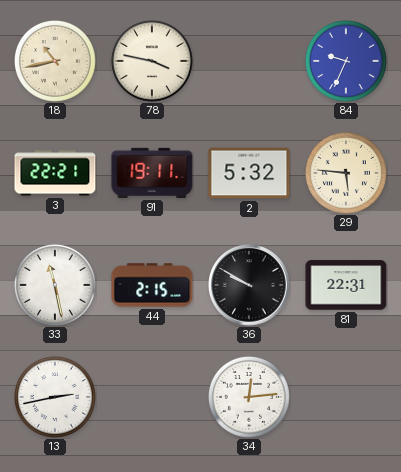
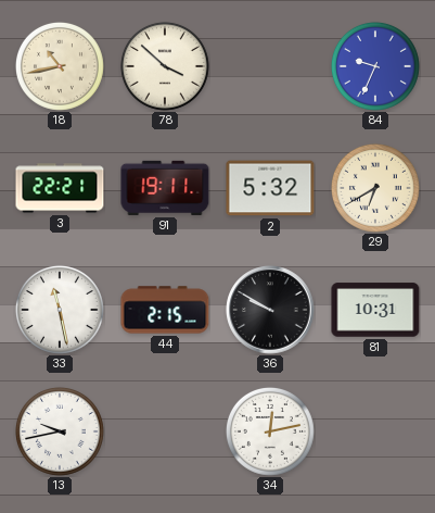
78: 3:47 -> 3:52
29: 5:46 -> 6:40
81: 22:31 -> 10:31
13: 2:43 -> 9:43
34: 12:14 -> 12:13
